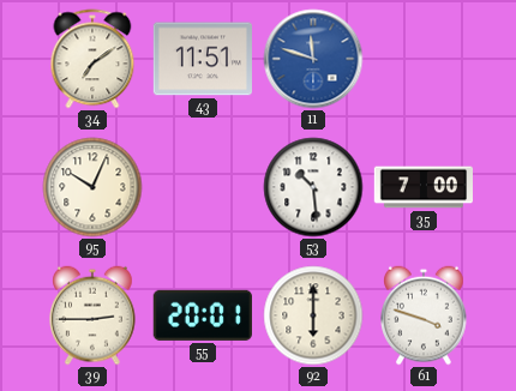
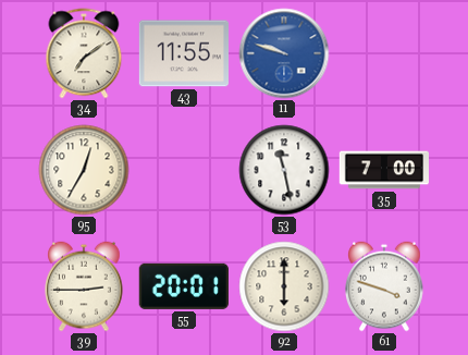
43: 11:51 -> 11:55
11: 11:48 -> 9:48
95: 10:04 -> 12:35
53: 10:29 -> 11:28
